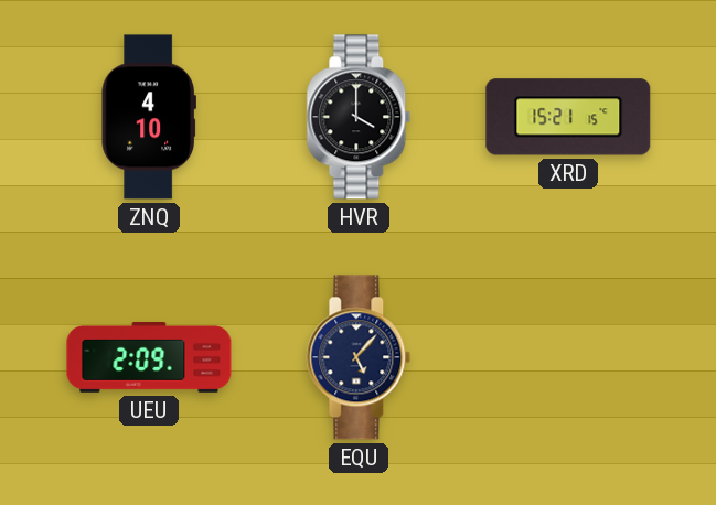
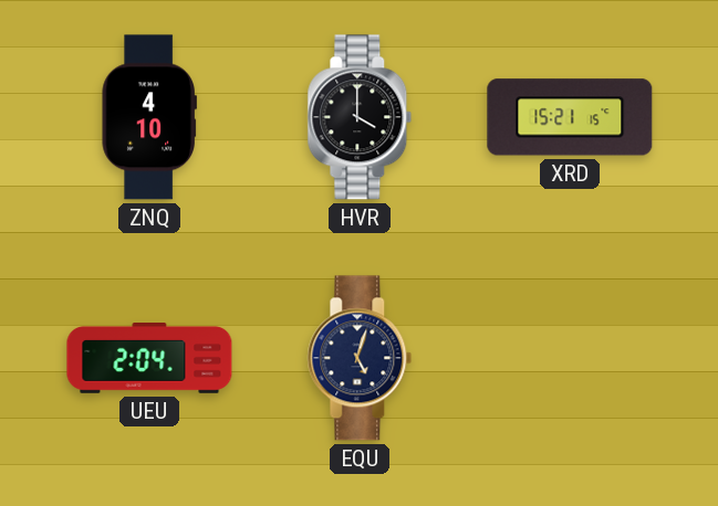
UEU: 2:09 -> 2:04
EQU: 5:07 -> 5:03
